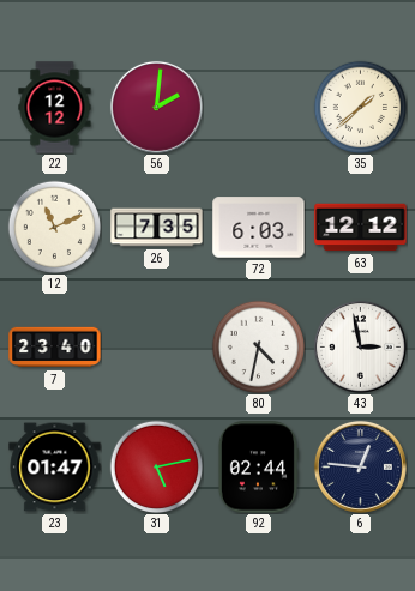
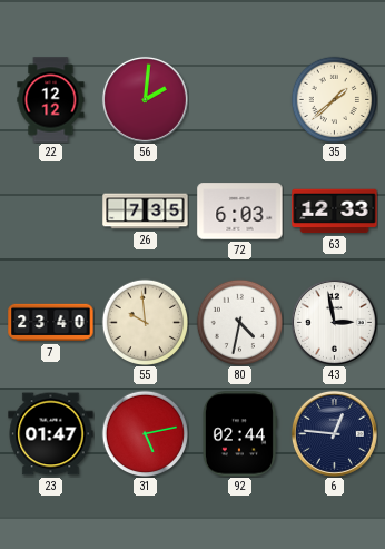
12: 11:11 -> none
63: 12:12 -> 12:33
55: none -> 9:59
